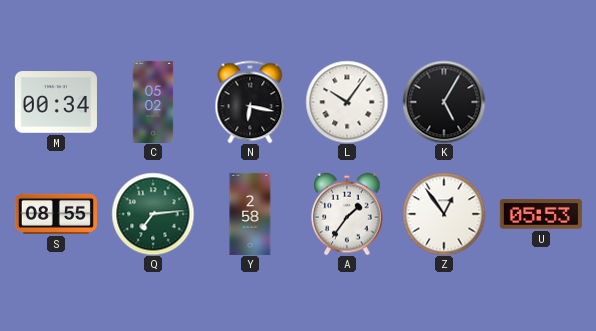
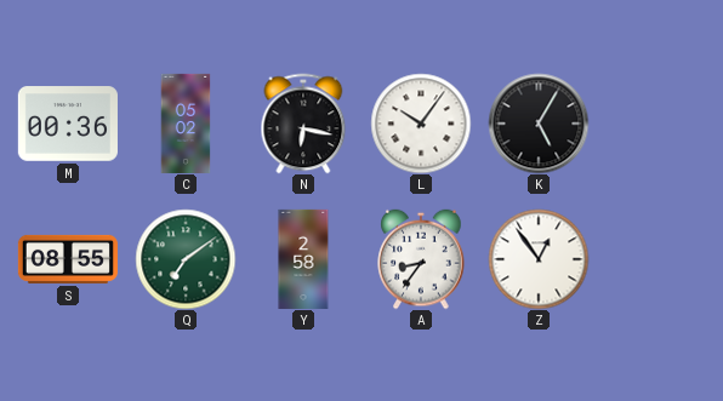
M: 00:34 -> 00:36
Q: 7:14 -> 7:09
A: 1:36 -> 8:36
U: 05:53 -> none
